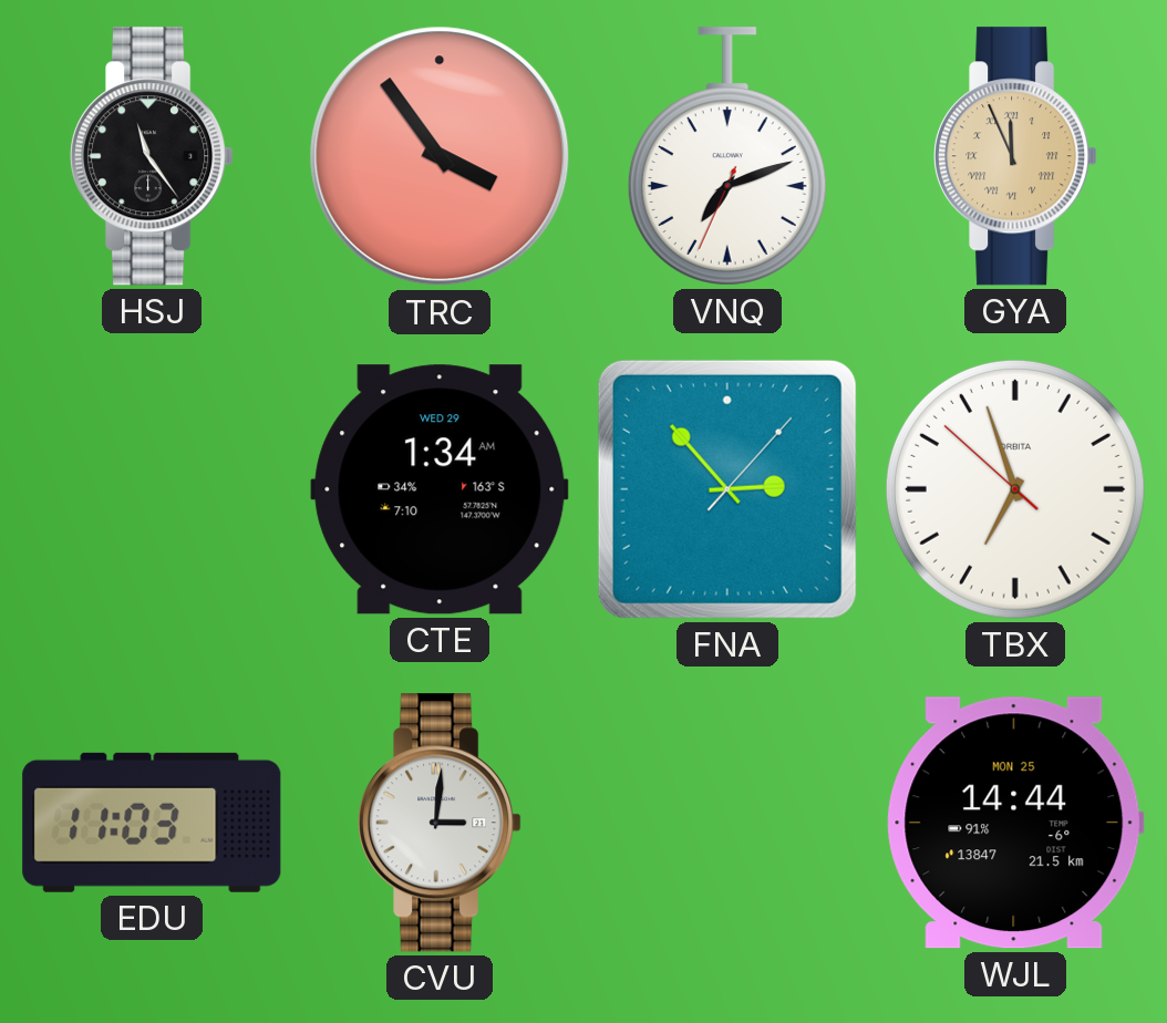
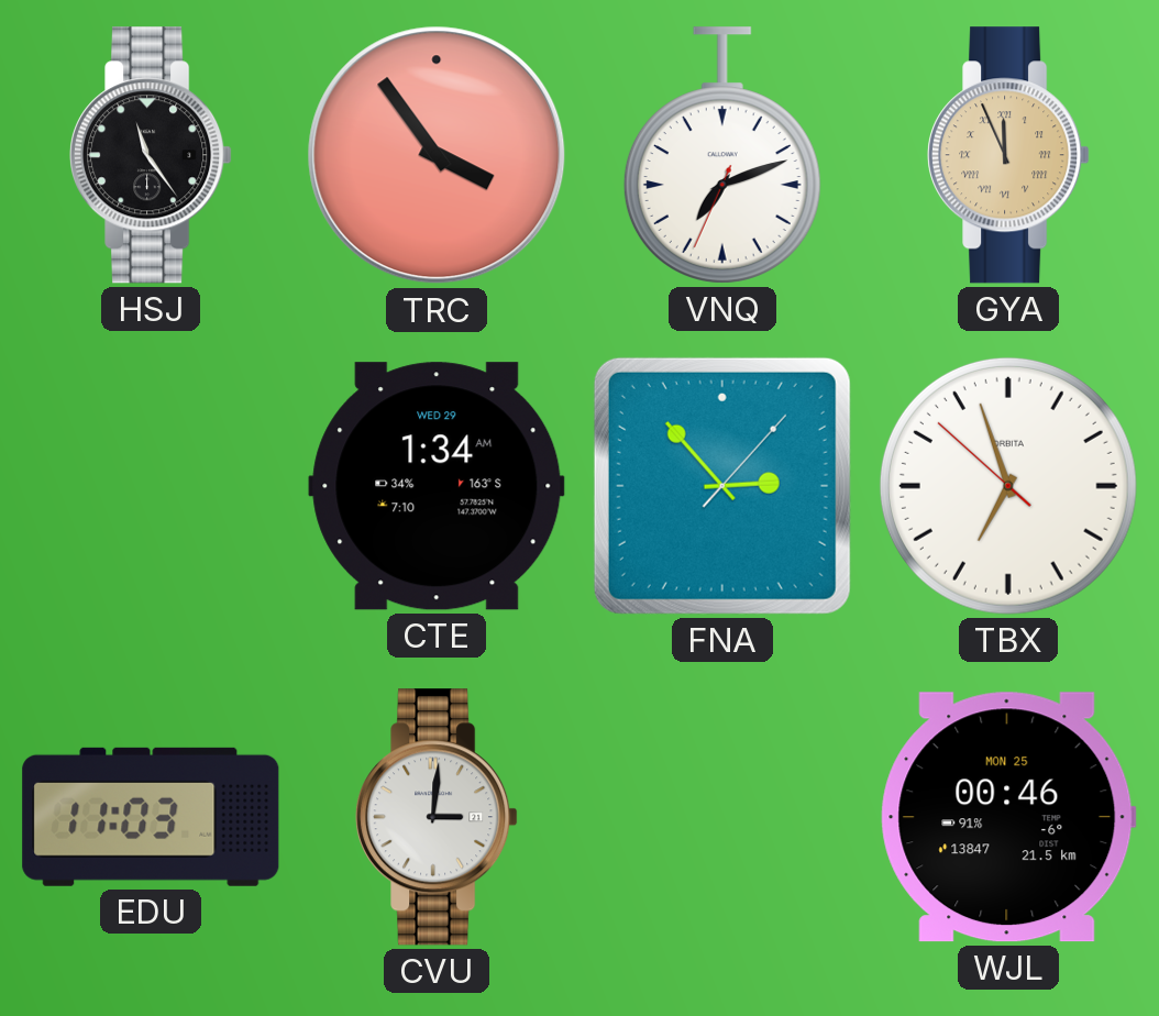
WJL: 14:44 -> 00:46
